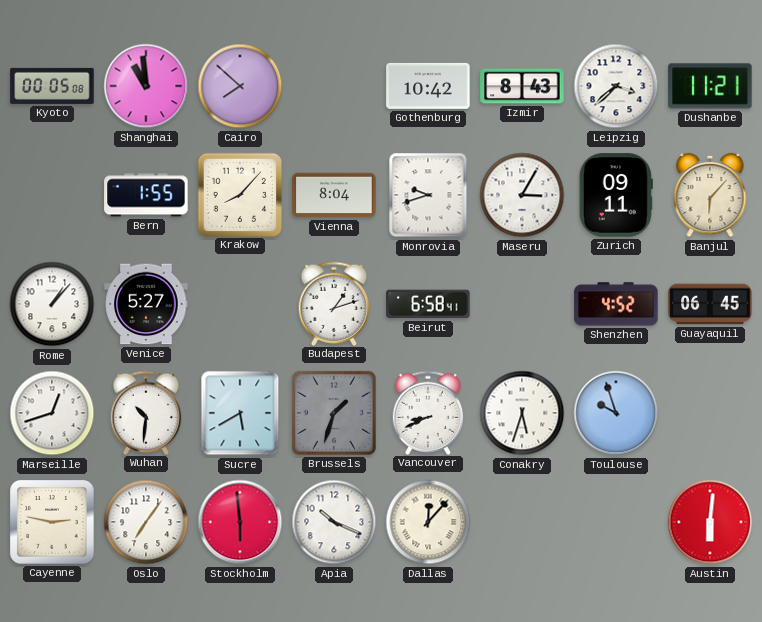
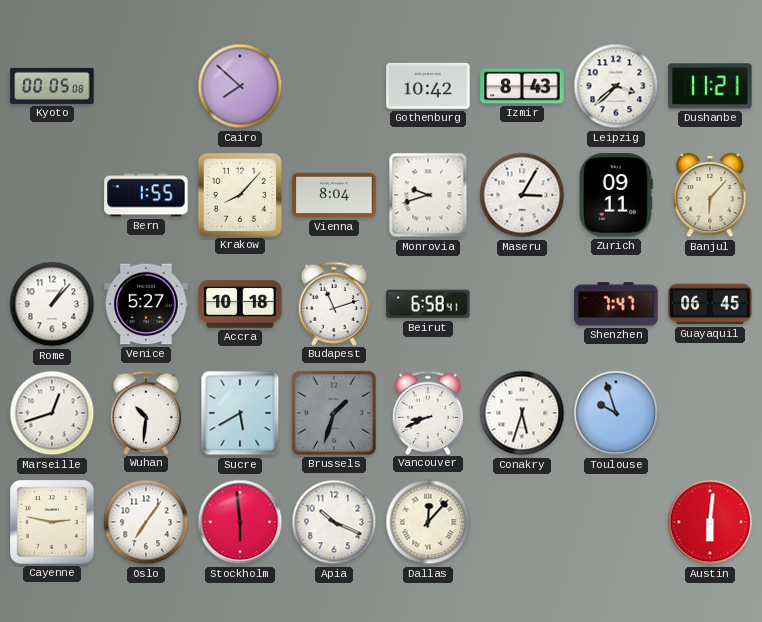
Shanghai: 10:59 -> none
Accra: none -> 10:18
Budapest: 1:12 -> 11:12
Shenzhen: 4:52 -> 7:47
